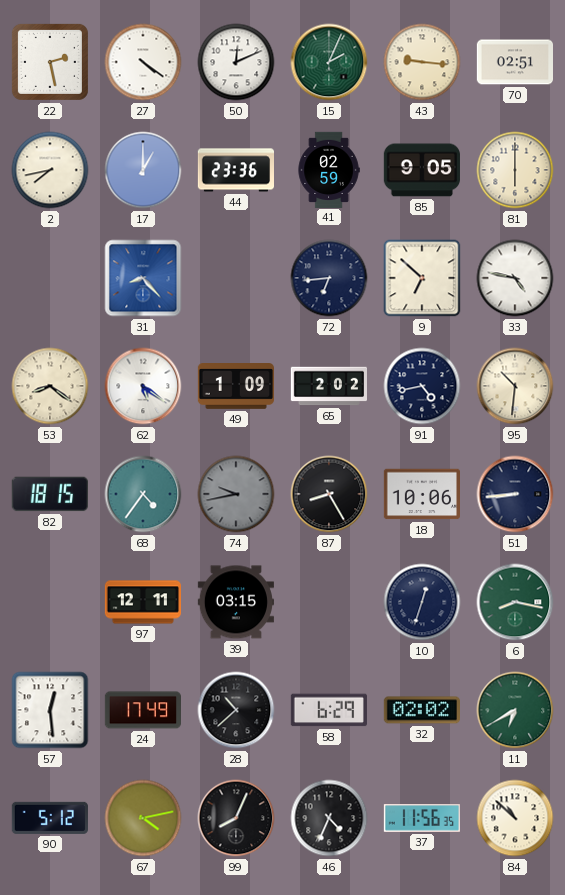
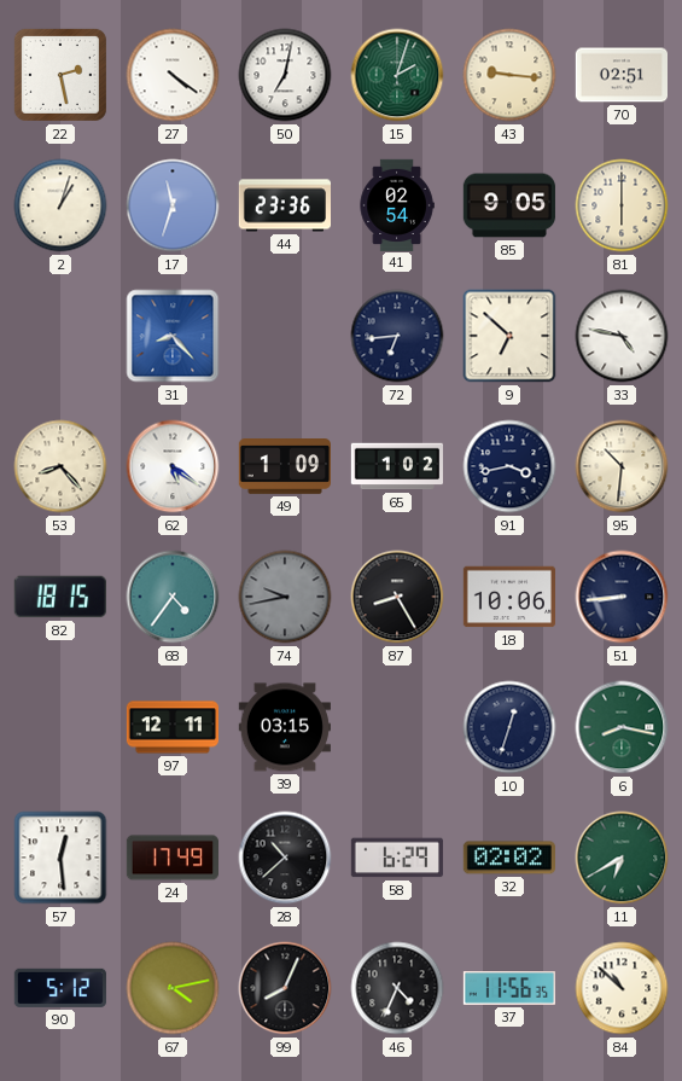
50: 12:11 -> 7:02
15: 2:04 -> 2:03
2: 7:43 -> 1:03
17: 1:00 -> 11:33
41: 02:59 -> 02:54
53: 8:21 -> 8:23
65: 2:02 -> 1:02
91: 4:43 -> 3:43
